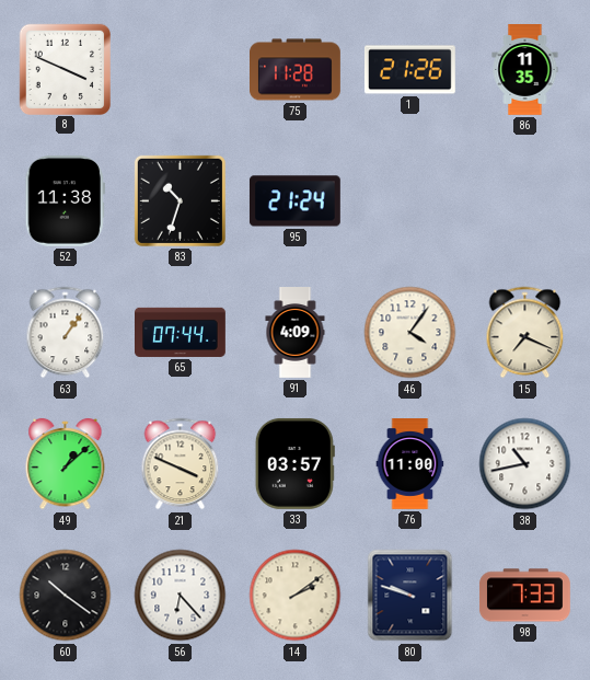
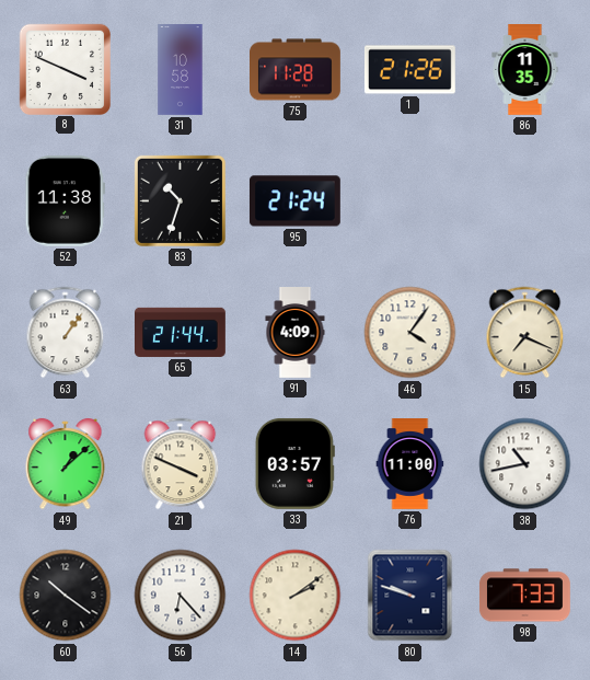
31: none -> 10:58
65: 07:44 -> 21:44
